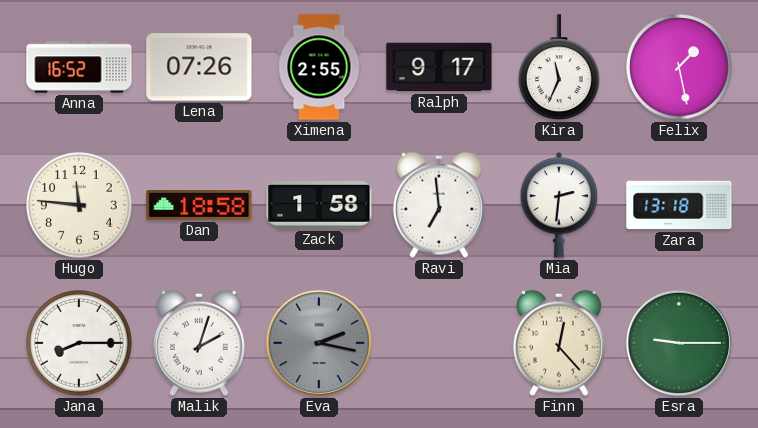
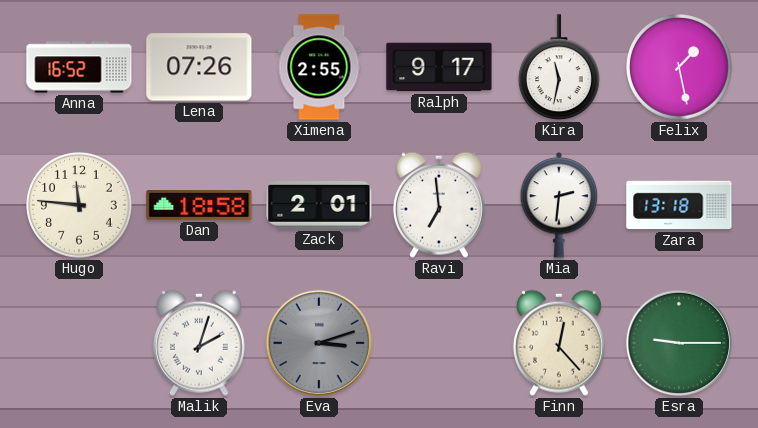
Kira: 11:34 -> 11:32
Zack: 1:58 -> 2:01
Jana: 8:15 -> none
Eva: 2:17 -> 3:12
